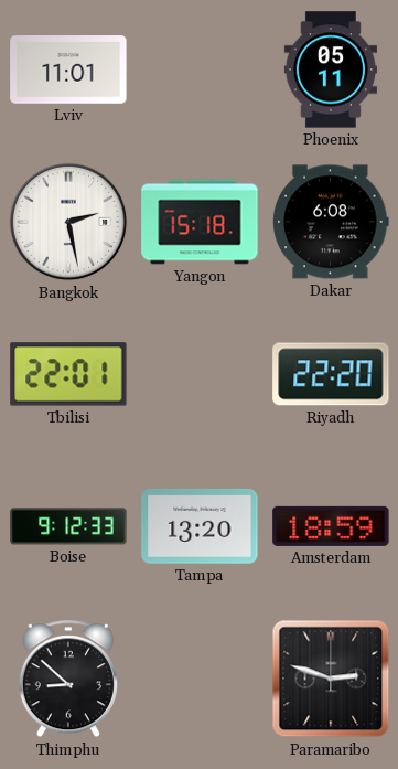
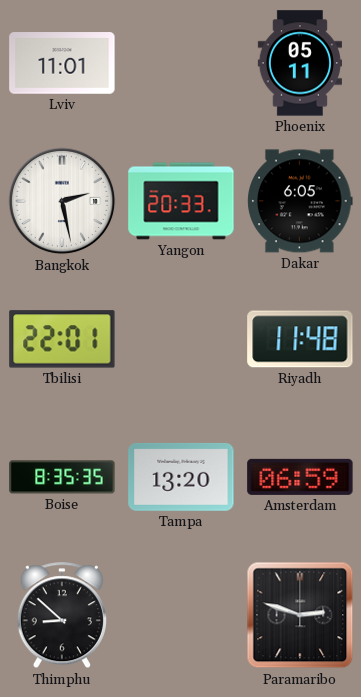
Yangon: 15:18 -> 20:33
Dakar: 6:08 -> 6:05
Riyadh: 22:20 -> 11:48
Boise: 9:12 -> 8:35
Amsterdam: 18:59 -> 06:59
